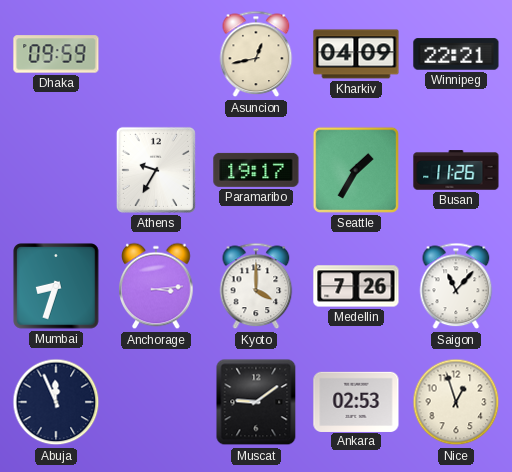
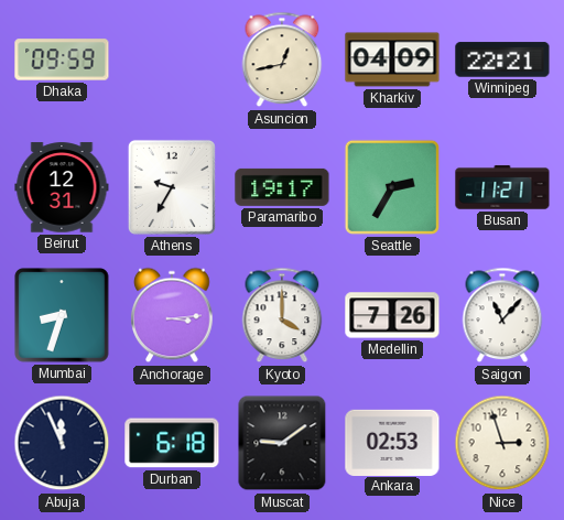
Beirut: none -> 12:31
Seattle: 1:35 -> 2:35
Busan: 11:26 -> 11:21
Durban: none -> 6:18
Nice: 12:57 -> 2:57
